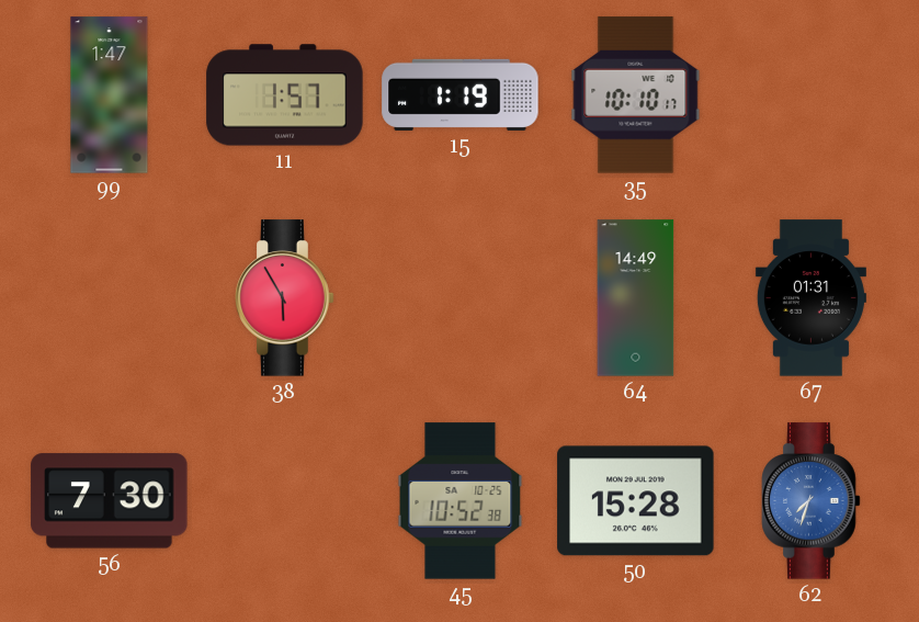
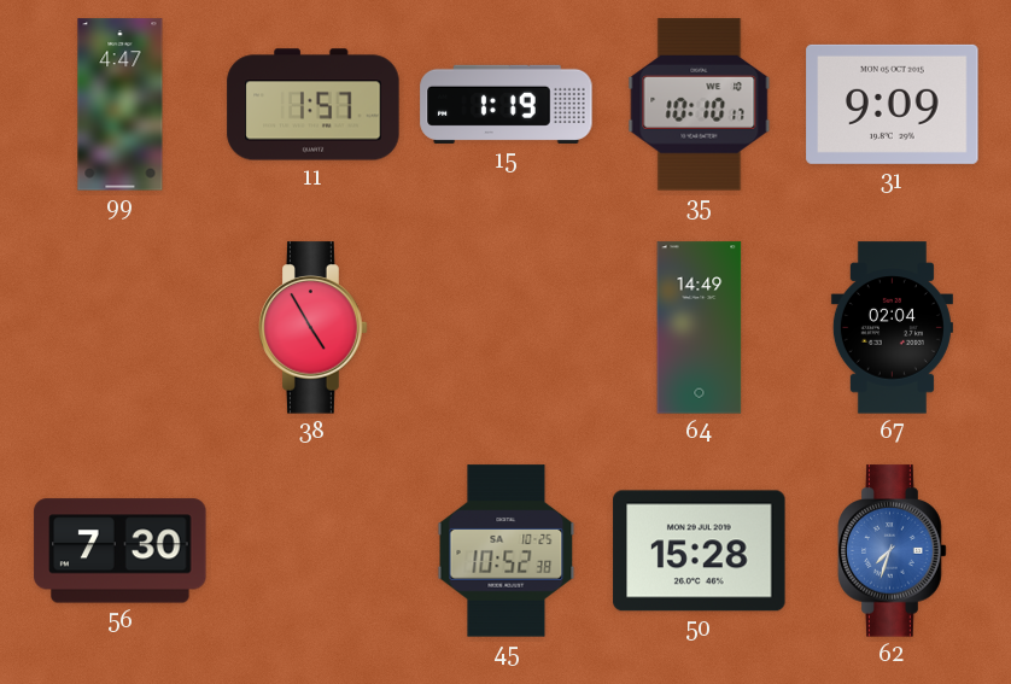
99: 1:47 -> 4:47
31: none -> 9:09
38: 5:55 -> 4:55
67: 01:31 -> 02:04
